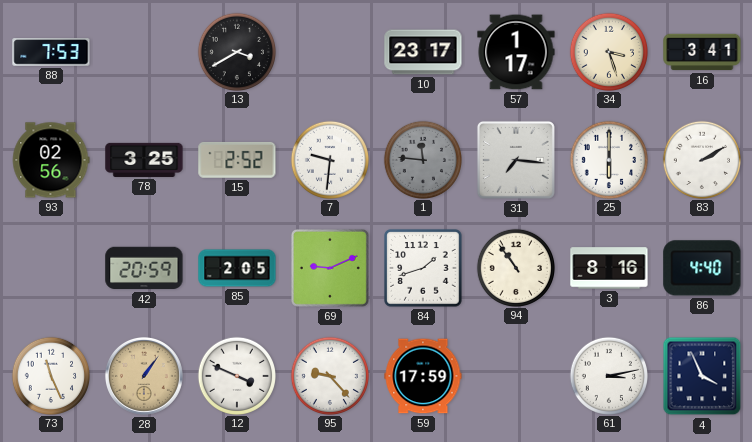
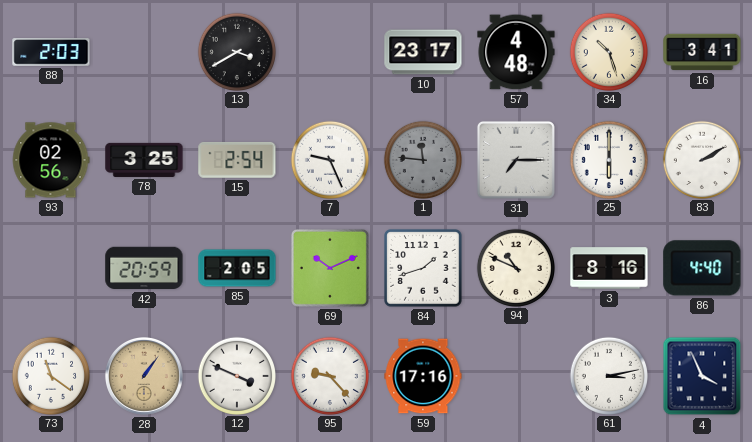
88: 7:53 -> 2:03
57: 1:17 -> 4:48
34: 3:27 -> 10:27
15: 2:52 -> 2:54
7: 9:31 -> 9:26
31: 7:16 -> 7:15
69: 9:11 -> 10:11
94: 10:54 -> 10:49
73: 11:26 -> 11:21
59: 17:59 -> 17:16
